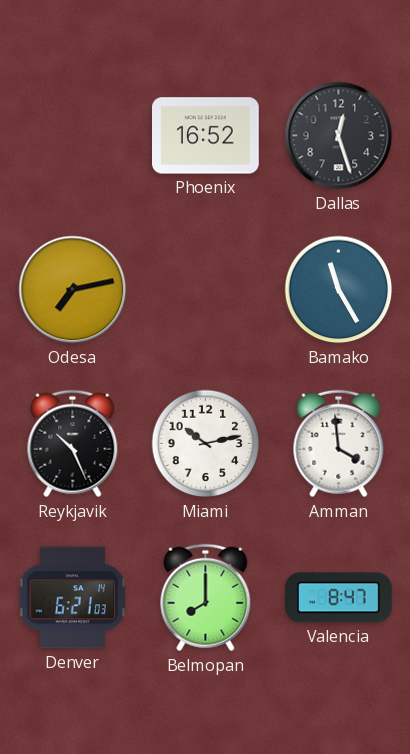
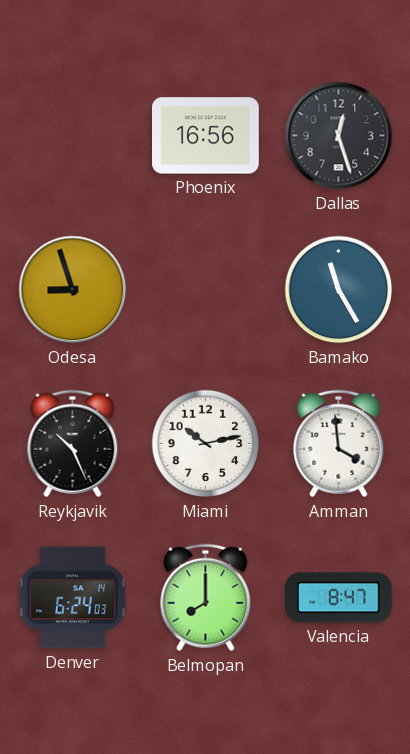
Phoenix: 16:52 -> 16:56
Odesa: 7:13 -> 8:57
Denver: 6:21 -> 6:24
